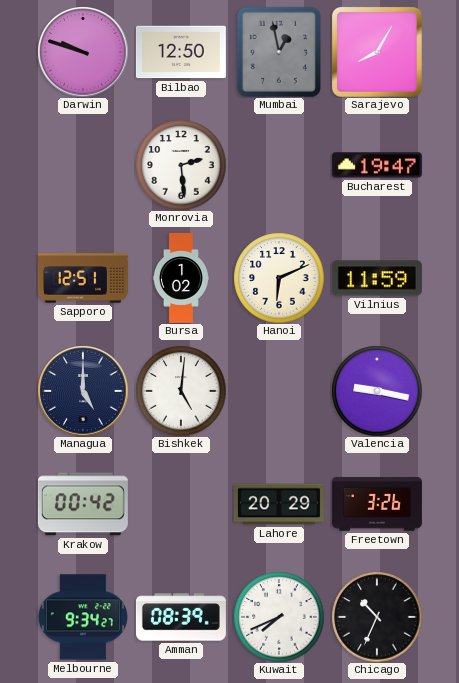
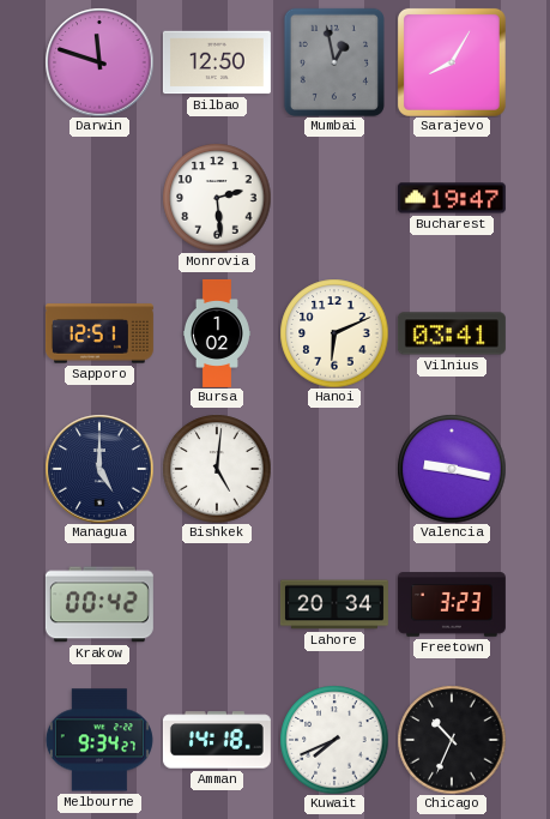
Darwin: 9:48 -> 11:48
Vilnius: 11:59 -> 03:41
Lahore: 20:29 -> 20:34
Freetown: 3:26 -> 3:23
Amman: 08:39 -> 14:18
